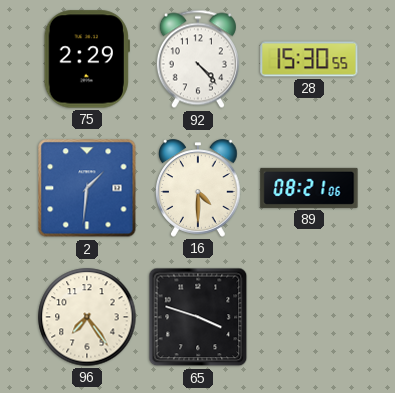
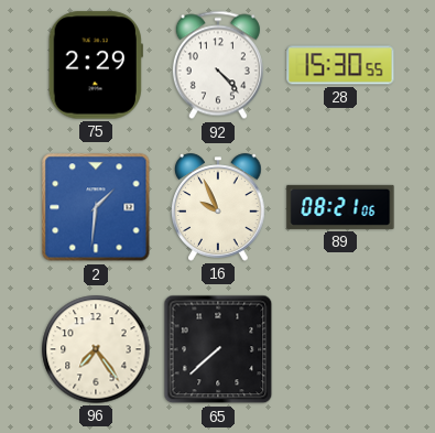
16: 4:30 -> 9:56
65: 3:48 -> 7:38
